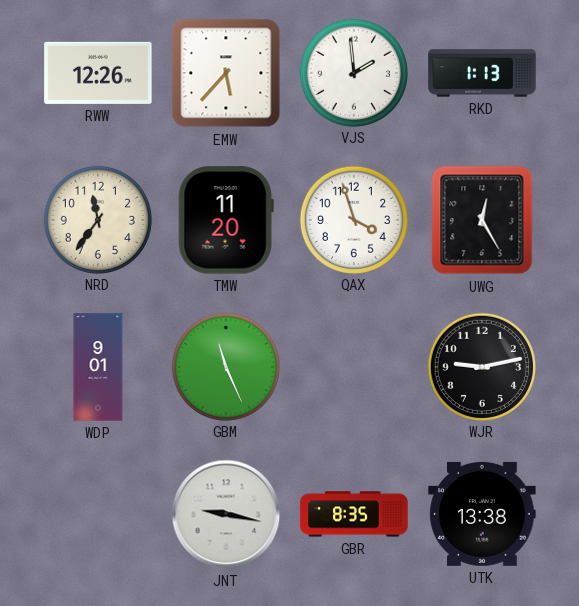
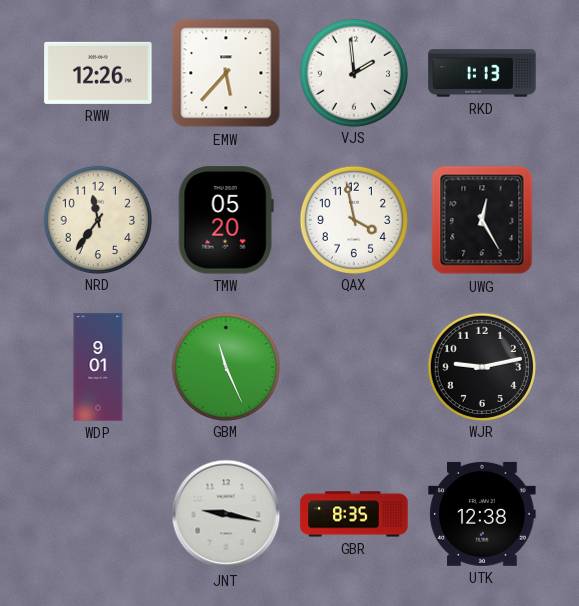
TMW: 11:20 -> 05:20
QAX: 3:57 -> 3:58
UTK: 13:38 -> 12:38
